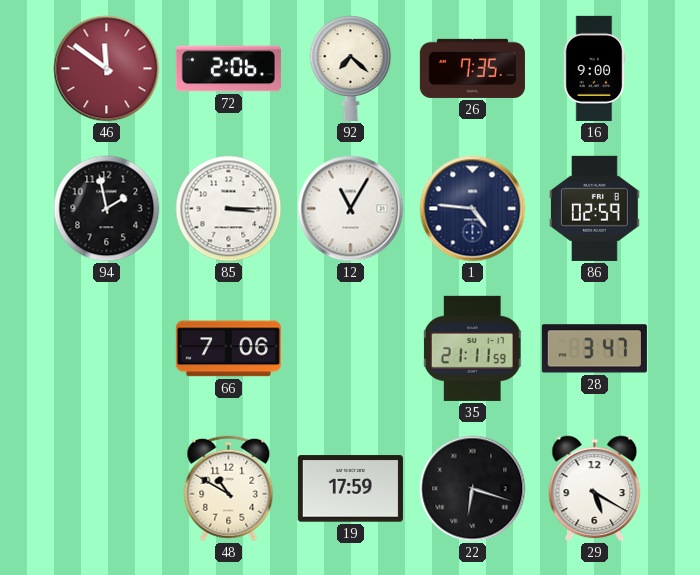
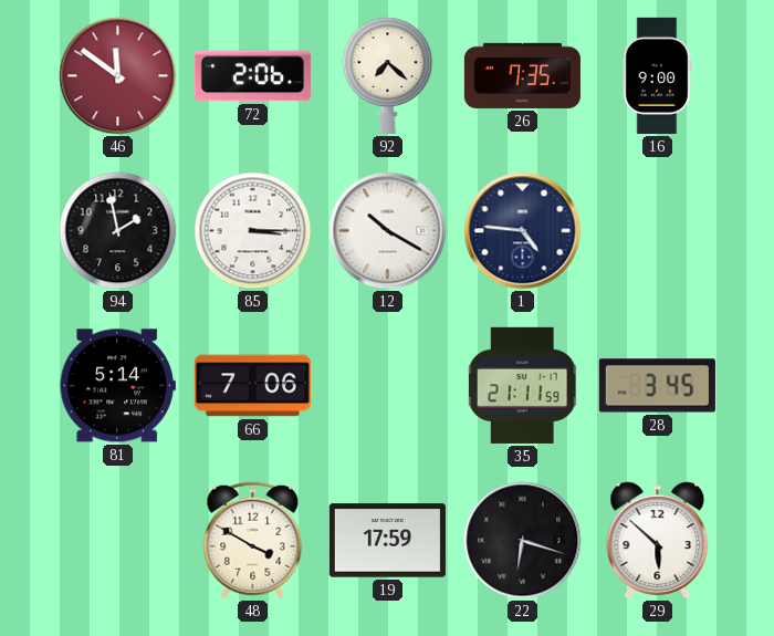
12: 11:05 -> 10:20
86: 02:59 -> none
81: none -> 5:14
28: 3:47 -> 3:45
48: 10:50 -> 3:50
29: 5:20 -> 5:52
